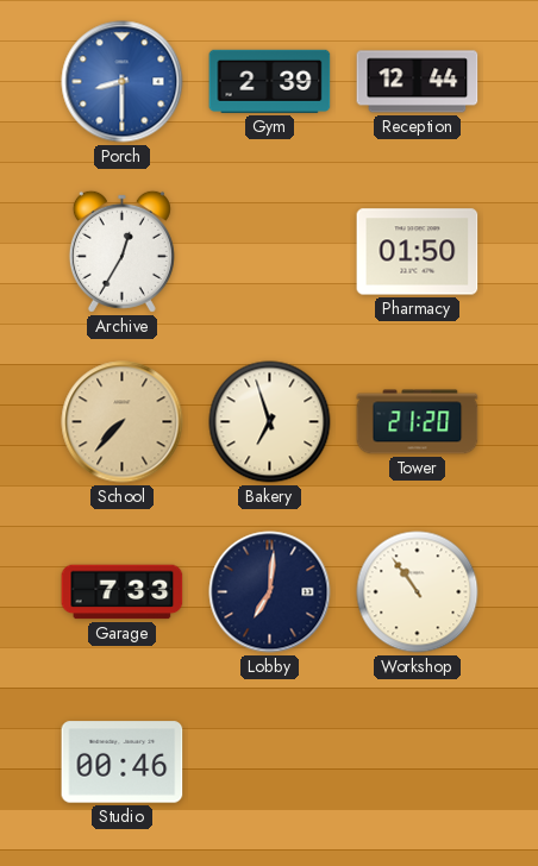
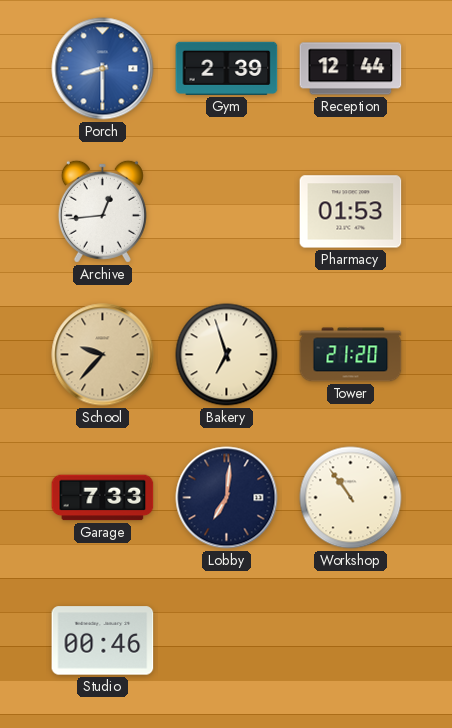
Archive: 12:35 -> 12:44
Pharmacy: 01:50 -> 01:53
School: 7:37 -> 9:37
